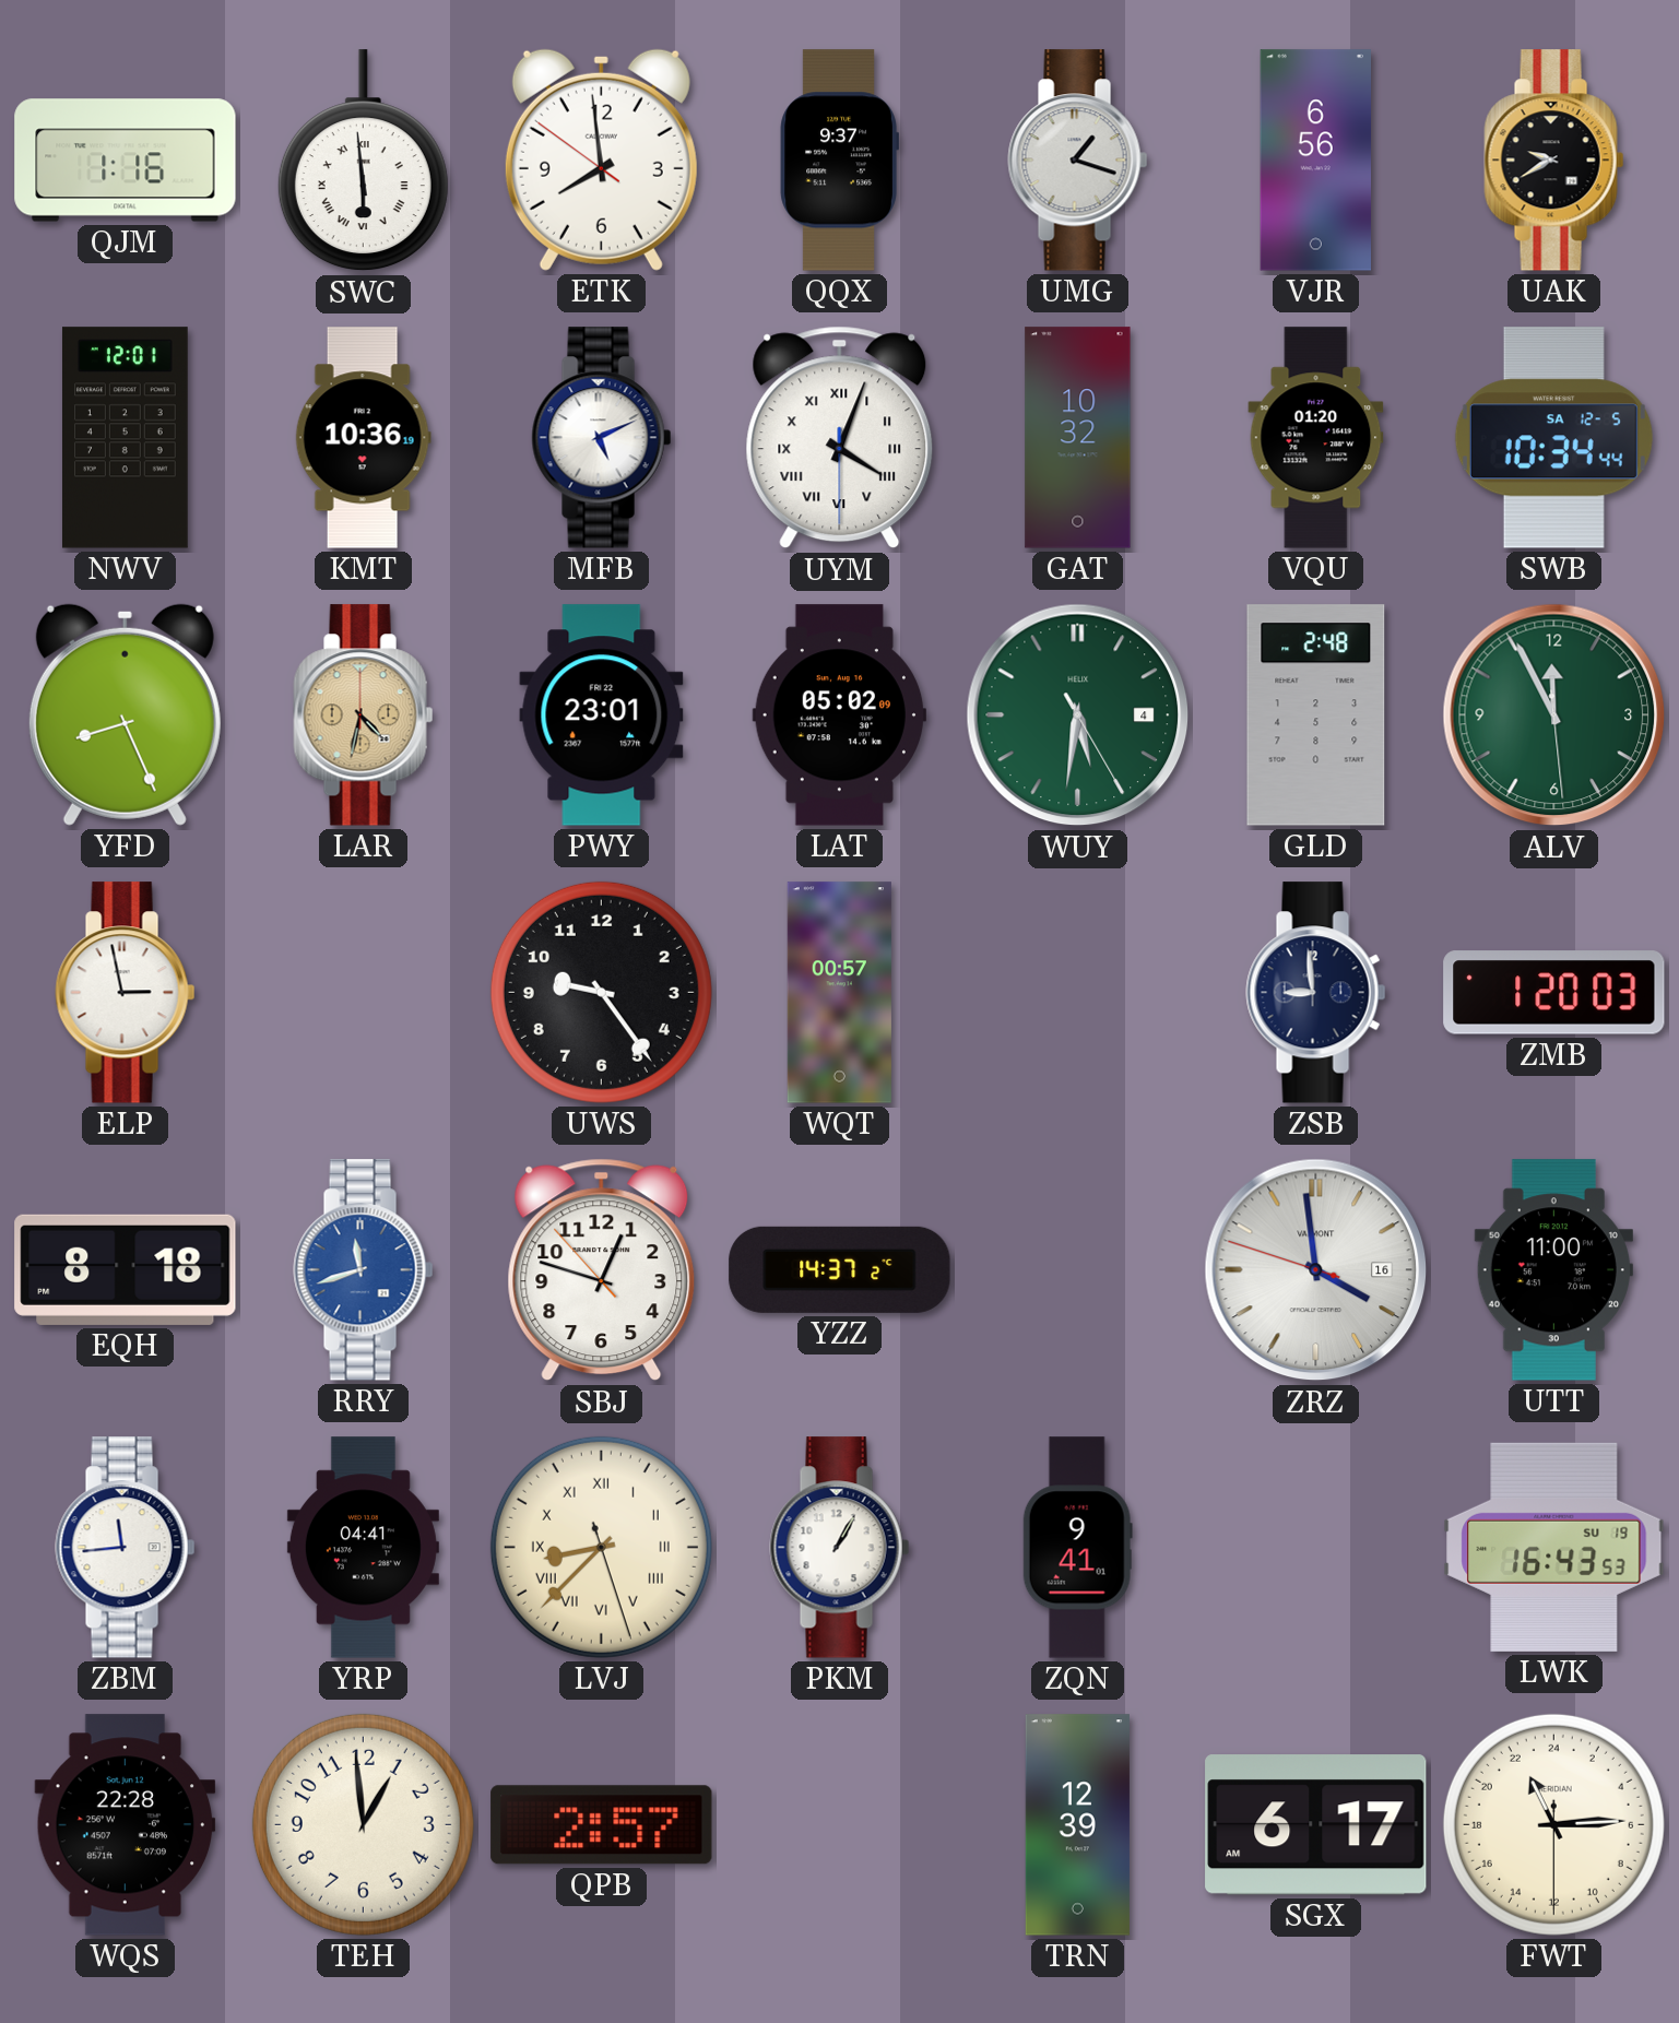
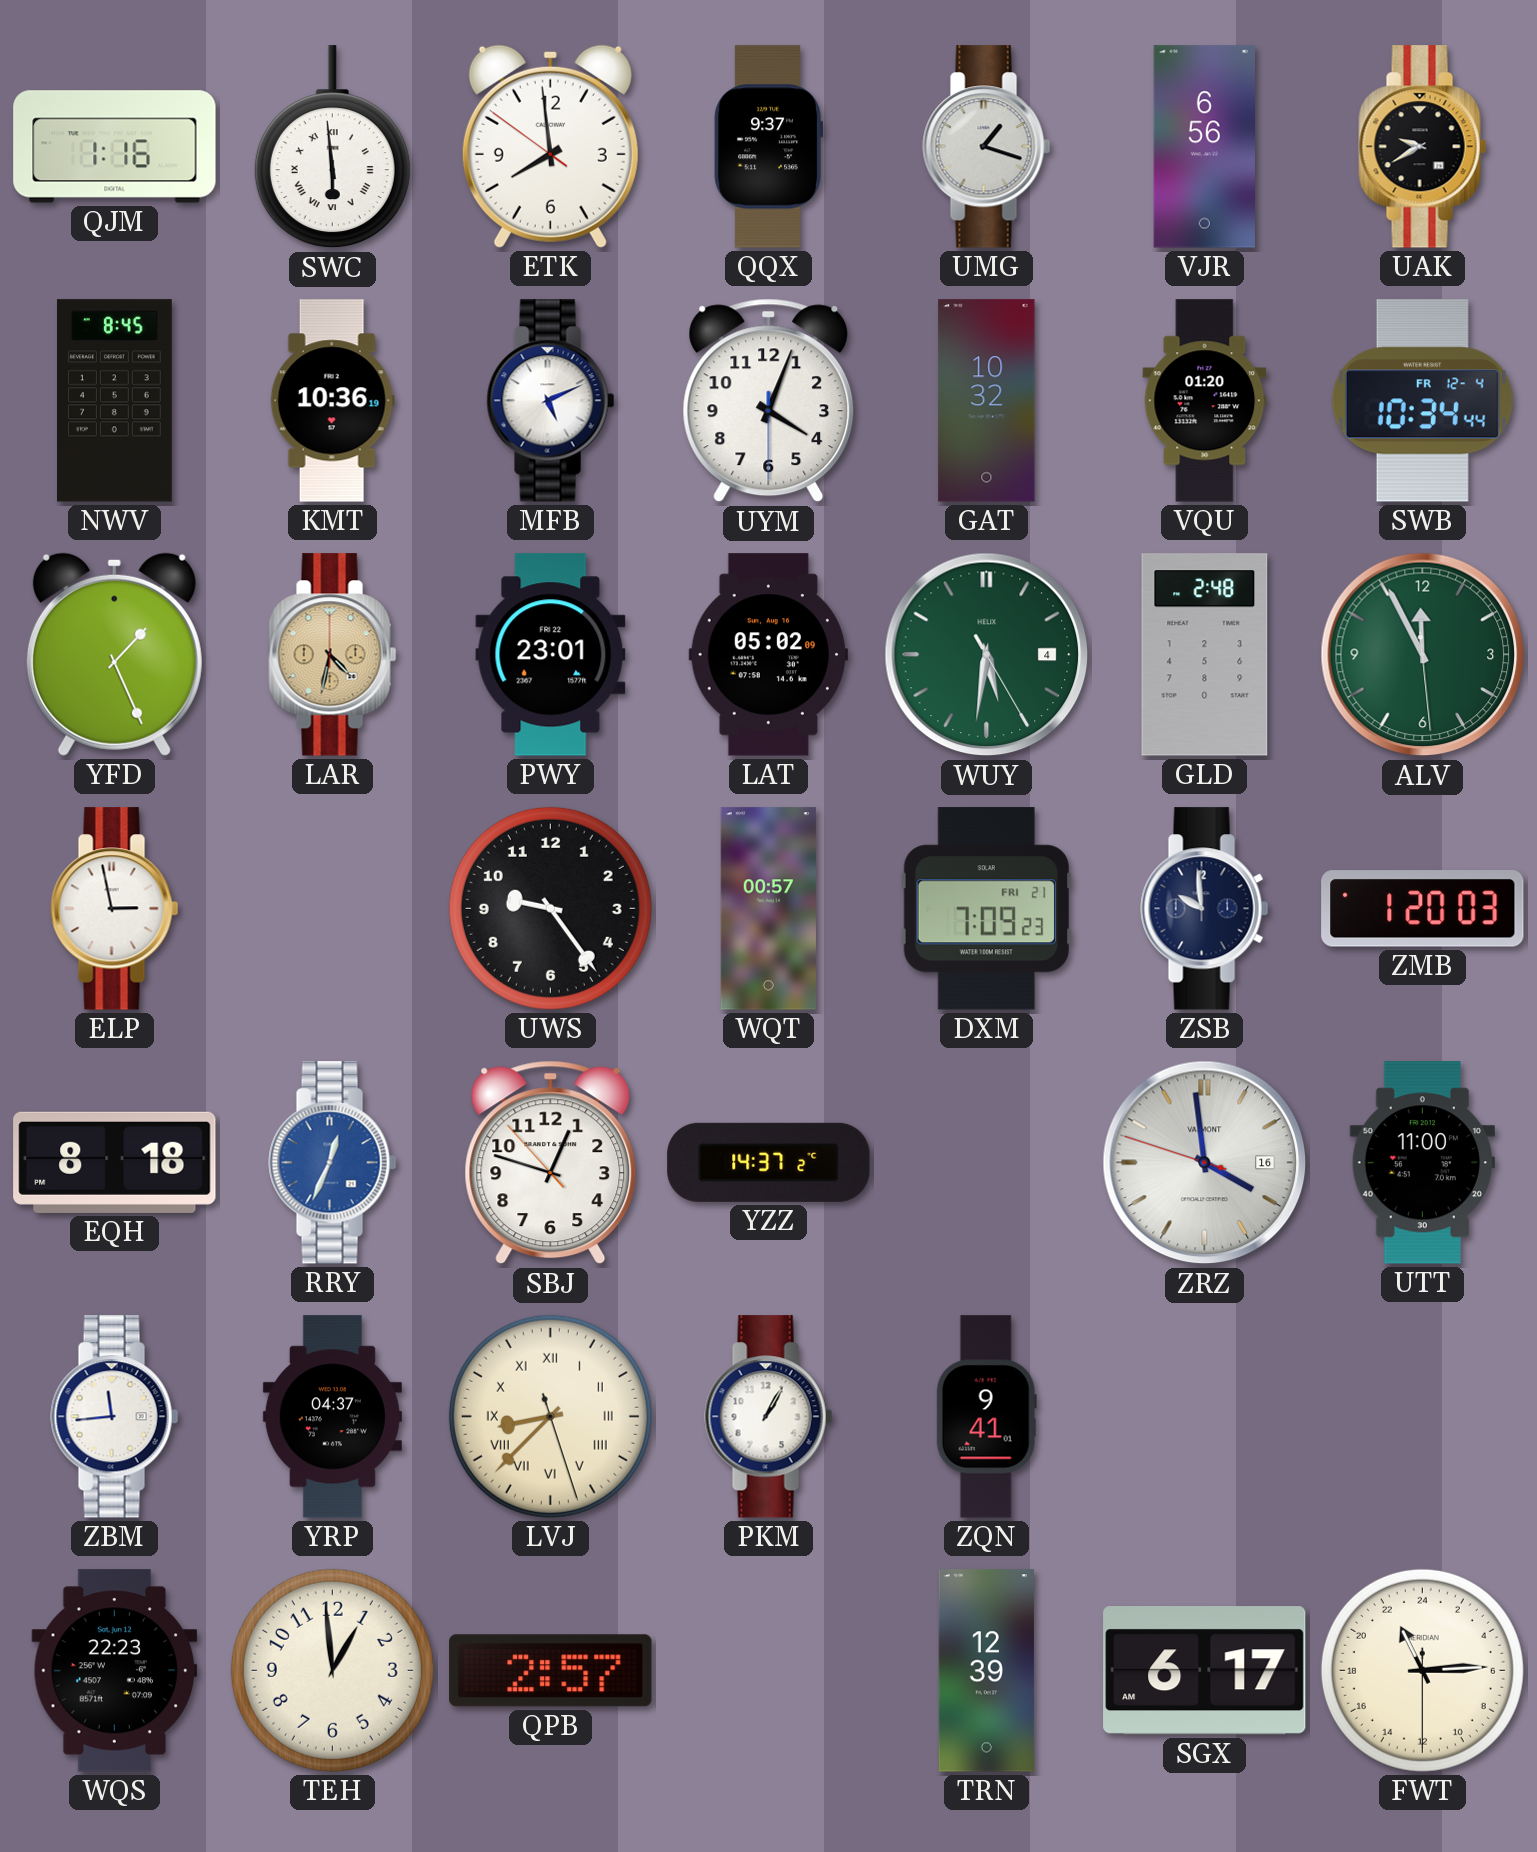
NWV: 12:01 -> 8:45
UYM numerals: Roman -> Arabic
SWB date: SA 12-5 -> FR 12-4
YFD: 8:26 -> 1:26
DXM: none -> 7:09
ZSB: 8:59 -> 9:59
RRY: 11:42 -> 12:34
YRP: 04:41 -> 04:37
LWK: 16:43 -> none
WQS: 22:28 -> 22:23
